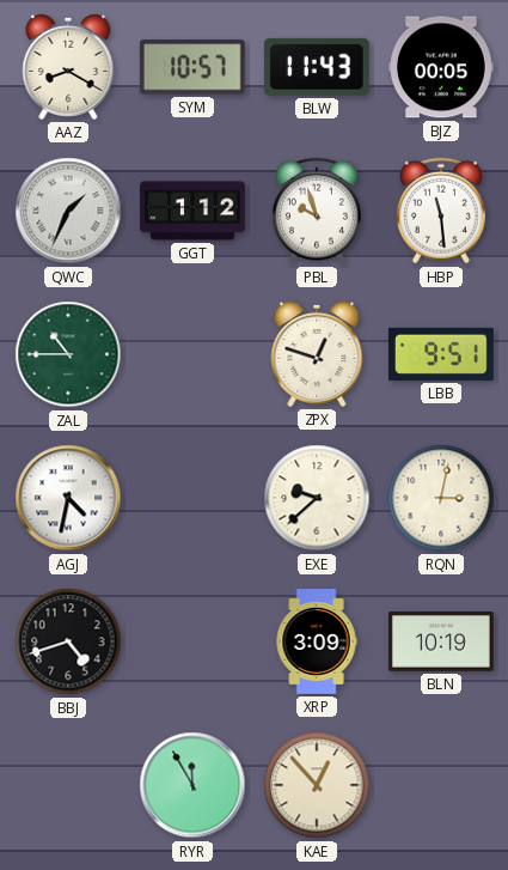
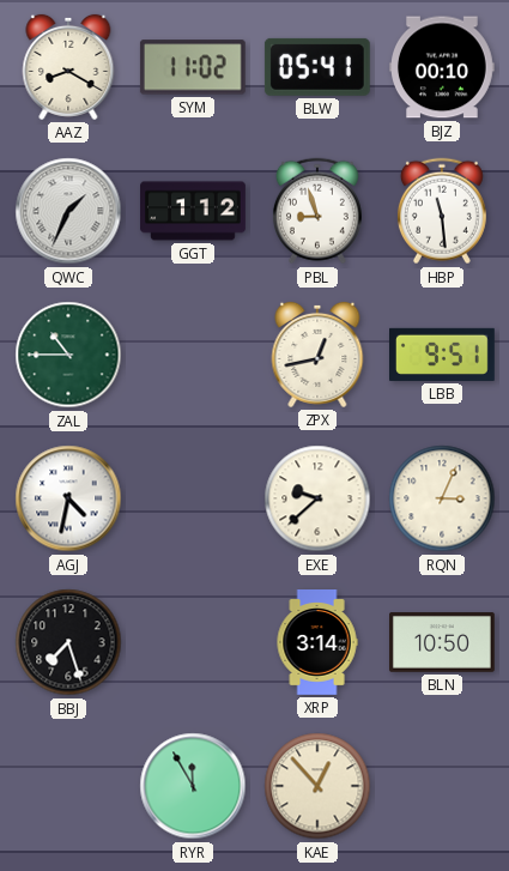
SYM: 10:57 -> 11:02
BLW: 11:43 -> 05:41
BJZ: 00:05 -> 00:10
PBL: 9:57 -> 8:57
ZPX: 12:48 -> 12:43
RQN: 3:02 -> 3:04
BBJ: 4:42 -> 7:27
XRP: 3:09 -> 3:14
BLN: 10:19 -> 10:50
